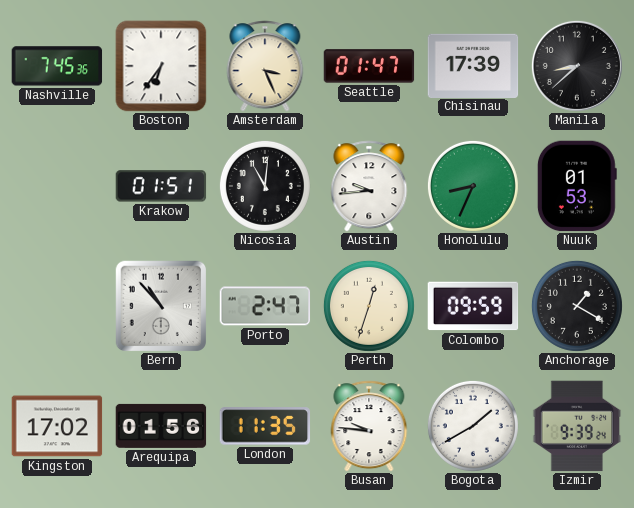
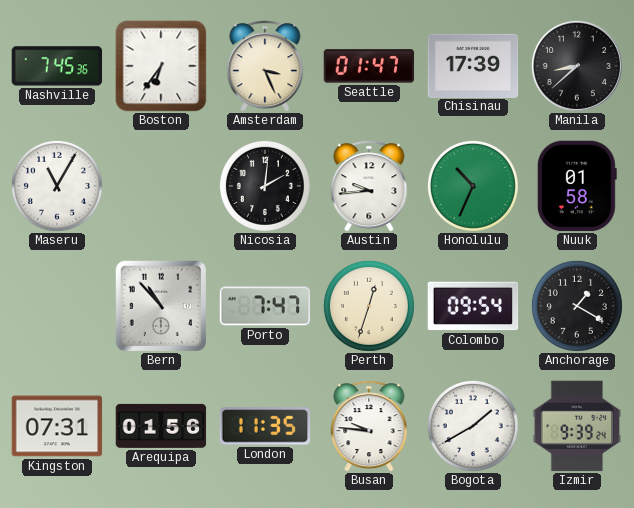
Maseru: none -> 11:05
Krakow: 01:51 -> none
Nicosia: 11:01 -> 2:01
Honolulu: 8:34 -> 10:34
Nuuk: 01:53 -> 01:58
Porto: 2:47 -> 7:47
Colombo: 09:59 -> 09:54
Kingston: 17:02 -> 07:31
